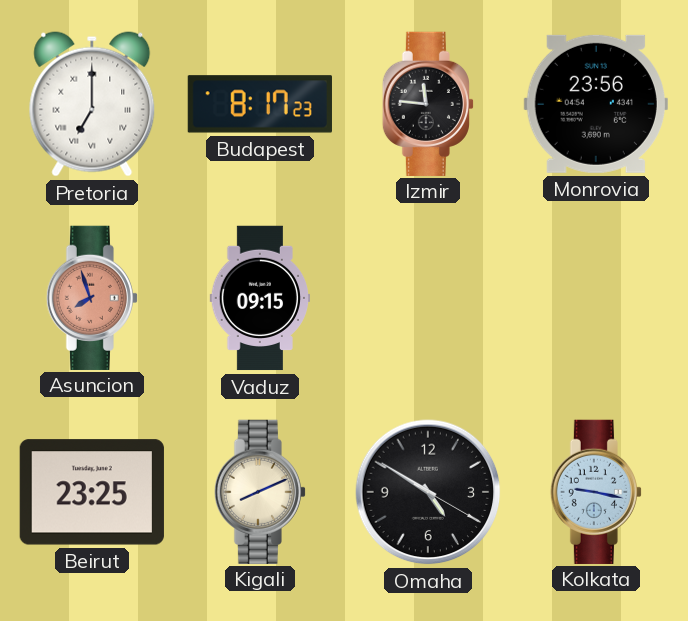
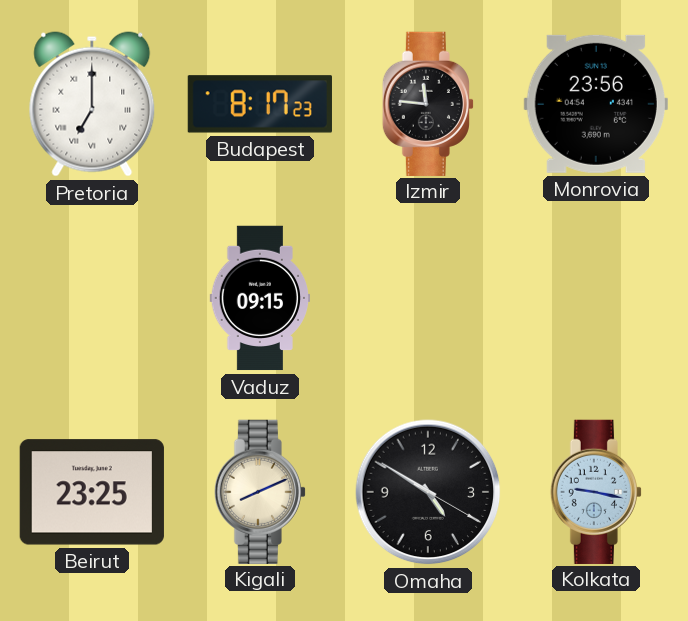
Asuncion: 7:57 -> none
